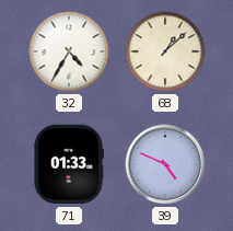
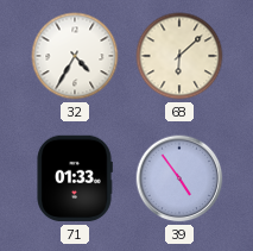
68: 1:08 -> 6:08
39: 4:49 -> 4:54
